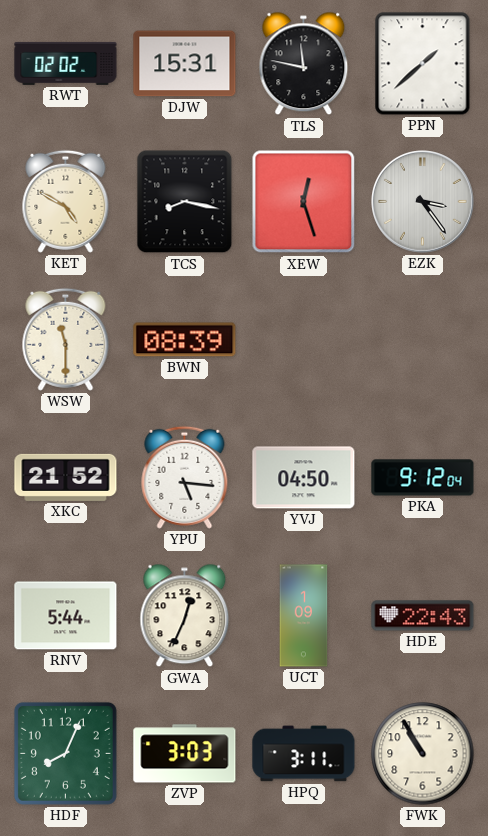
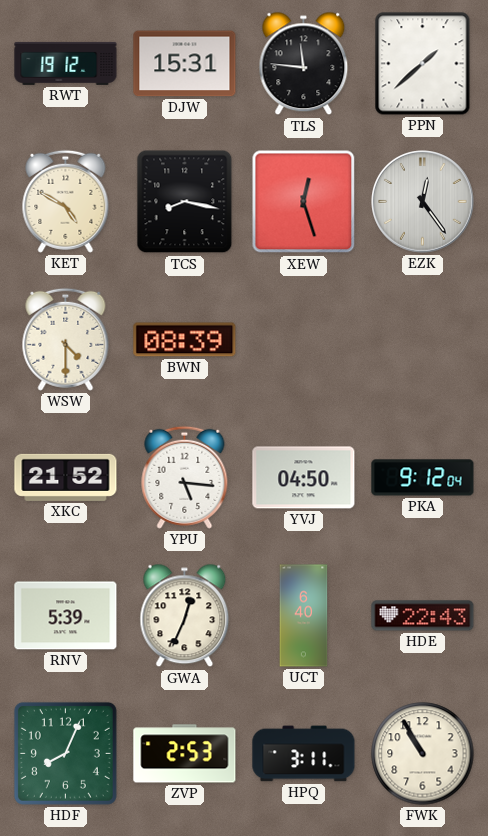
RWT: 02:02 -> 19:12
TLS: 11:47 -> 11:46
EZK: 3:24 -> 12:24
WSW: 11:30 -> 4:30
RNV: 5:44 -> 5:39
UCT: 1:09 -> 6:40
ZVP: 3:03 -> 2:53
